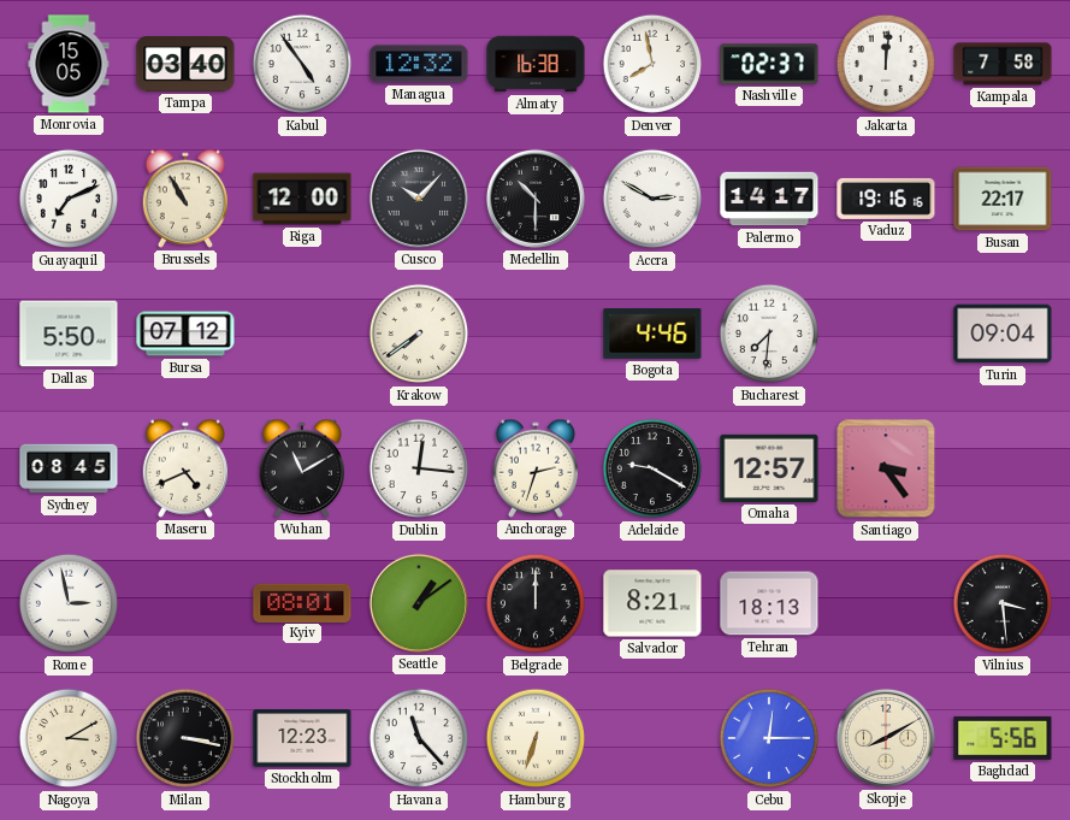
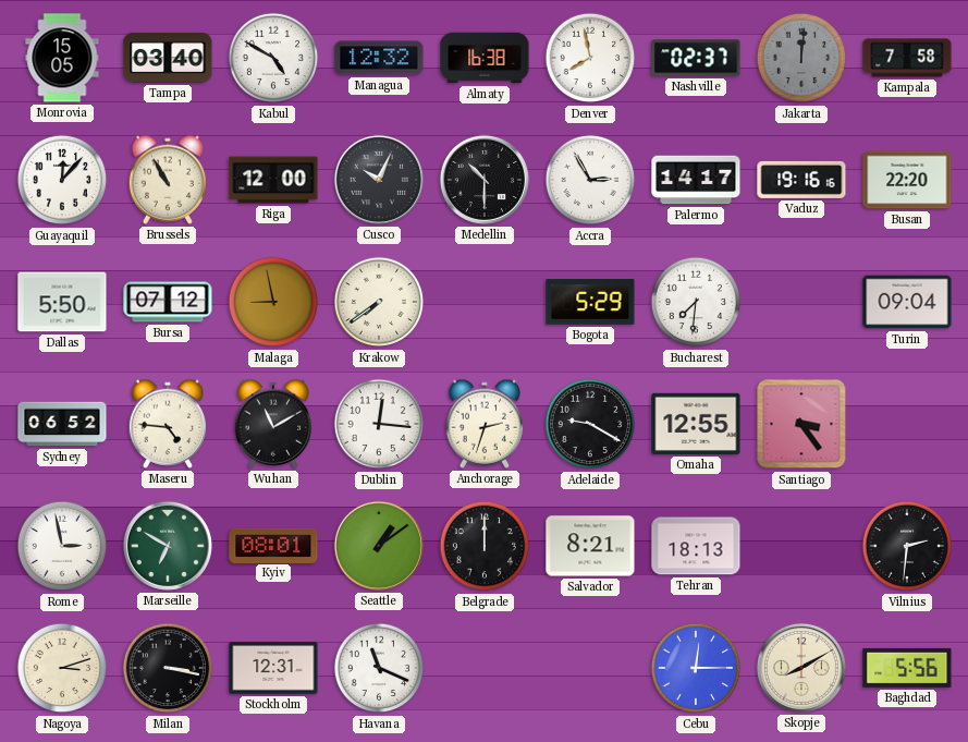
Kabul: 4:54 -> 4:50
Jakarta dial: white -> grey
Guayaquil: 7:11 -> 12:07
Cusco: 10:07 -> 10:04
Accra: 2:50 -> 2:55
Busan: 22:17 -> 22:20
Malaga: none -> 8:58
Bogota: 4:46 -> 5:29
Sydney: 08:45 -> 06:52
Maseru: 4:41 -> 4:46
Omaha: 12:57 -> 12:55
Marseille: none -> 6:50
Vilnius: 3:29 -> 2:31
Nagoya: 3:10 -> 3:12
Stockholm: 12:23 -> 12:31
Havana: 11:23 -> 11:19
Hamburg: 6:33 -> none
